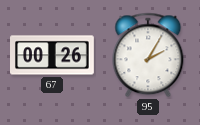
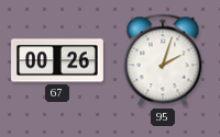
95: 2:05 -> 2:03
